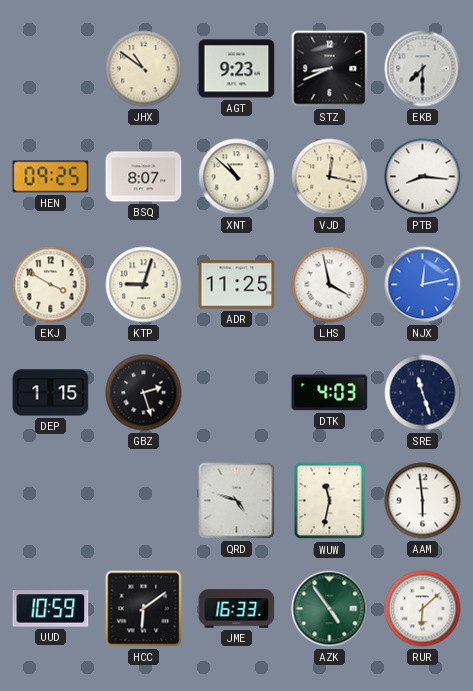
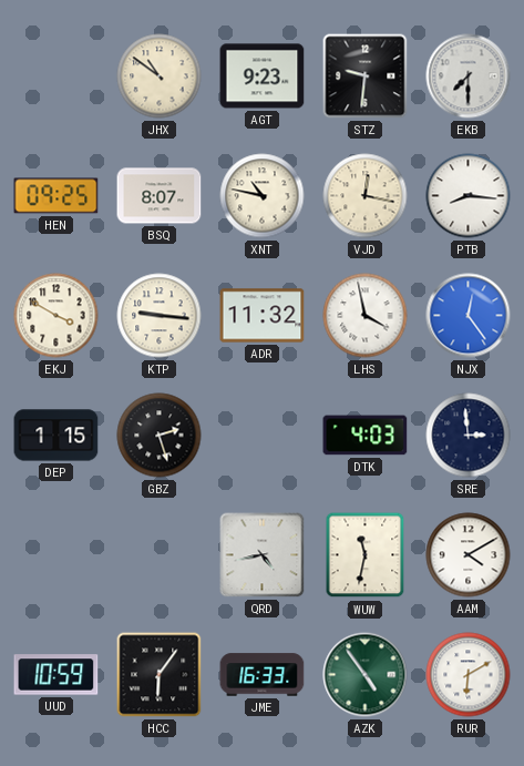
STZ: 8:41 -> 9:31
XNT: 10:52 -> 10:47
KTP: 9:03 -> 9:16
ADR: 11:25 -> 11:32
NJX: 12:13 -> 12:24
SRE: 11:27 -> 2:59
QRD: 4:48 -> 4:43
AAM: 5:59 -> 4:10
HCC: 6:09 -> 6:06
RUR: 6:08 -> 6:10
